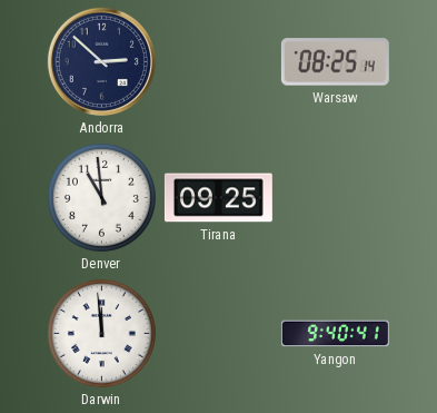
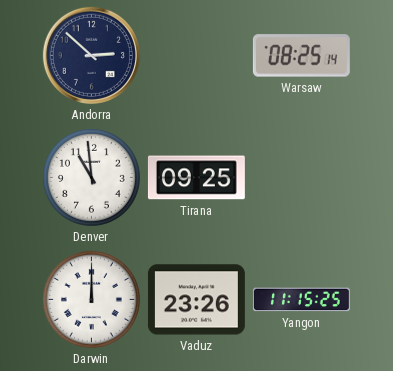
Darwin: 11:59 -> 12:00
Vaduz: none -> 23:26
Yangon: 9:40 -> 11:15
